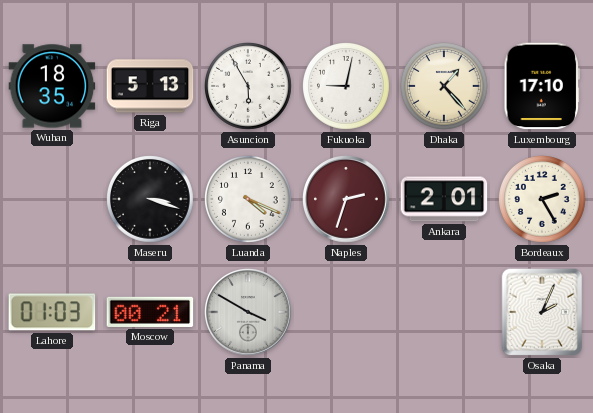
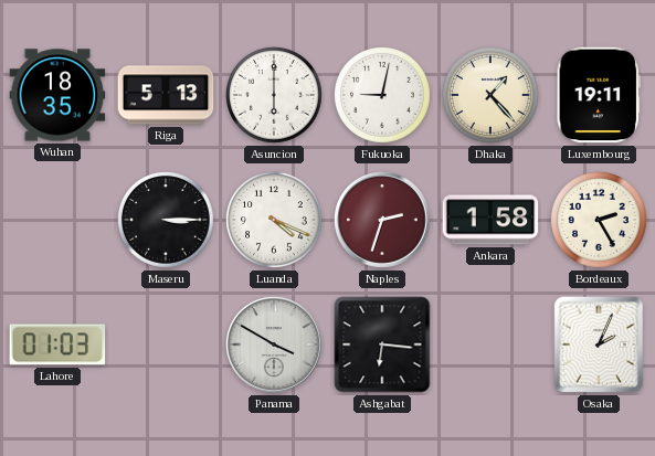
Asuncion: 5:55 -> 6:00
Luxembourg: 17:10 -> 19:11
Maseru: 3:18 -> 3:15
Ankara: 2:01 -> 1:58
Moscow: 00:21 -> none
Ashgabat: none -> 6:16
